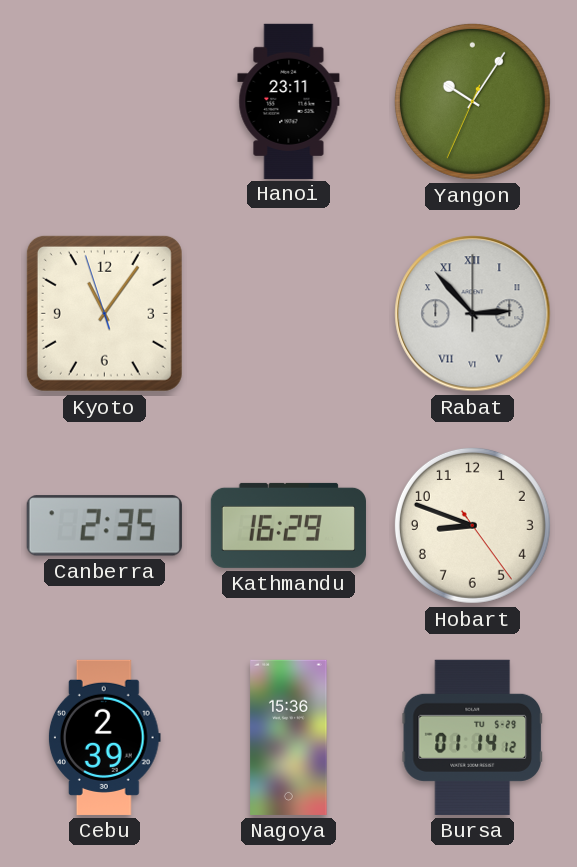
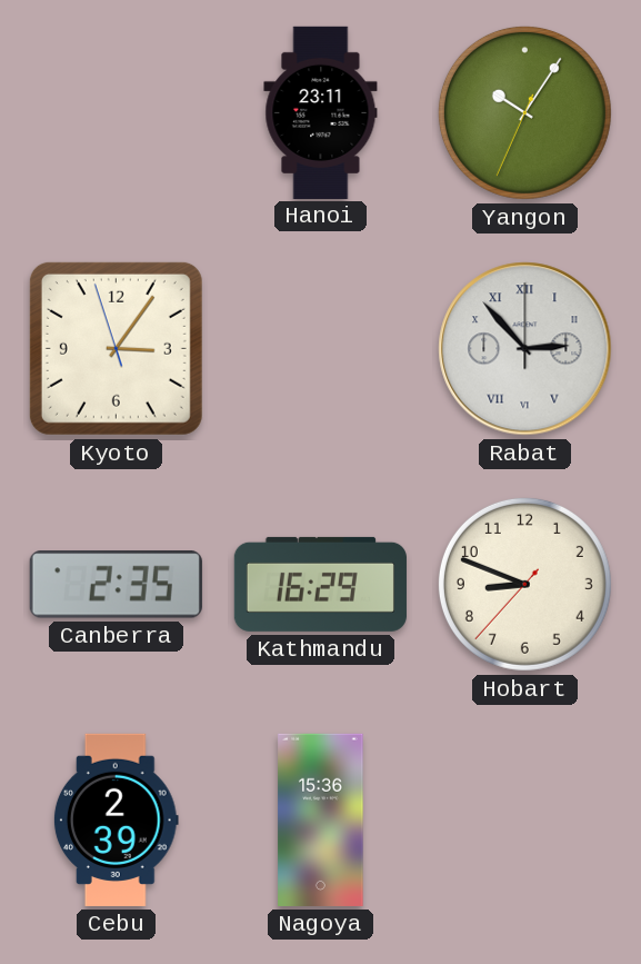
Kyoto: 11:05 -> 3:05
Hobart: 8:48:24 -> 8:48:37
Bursa: 01:14 -> none
